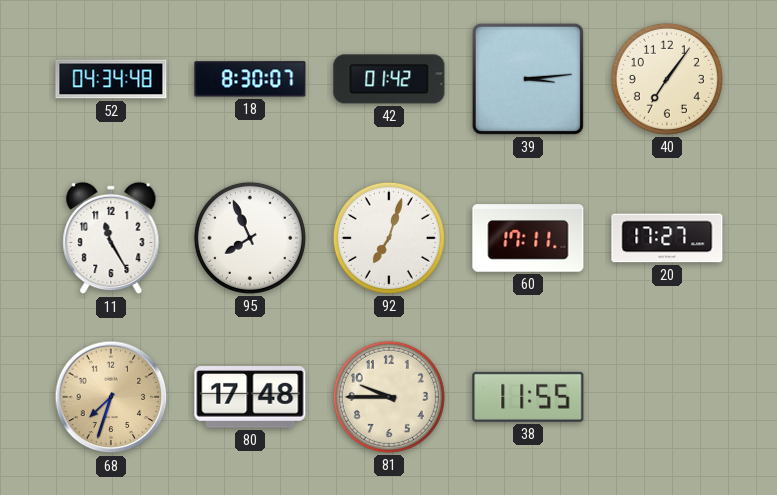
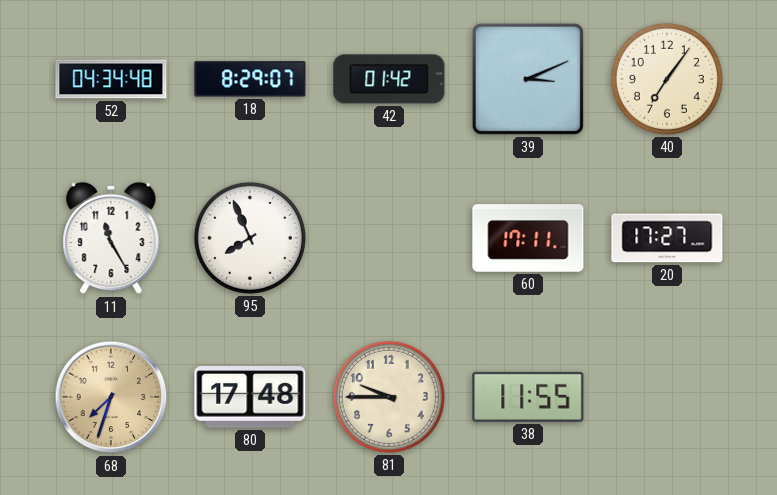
18: 8:30 -> 8:29
39: 3:14 -> 3:11
92: 7:03 -> none
